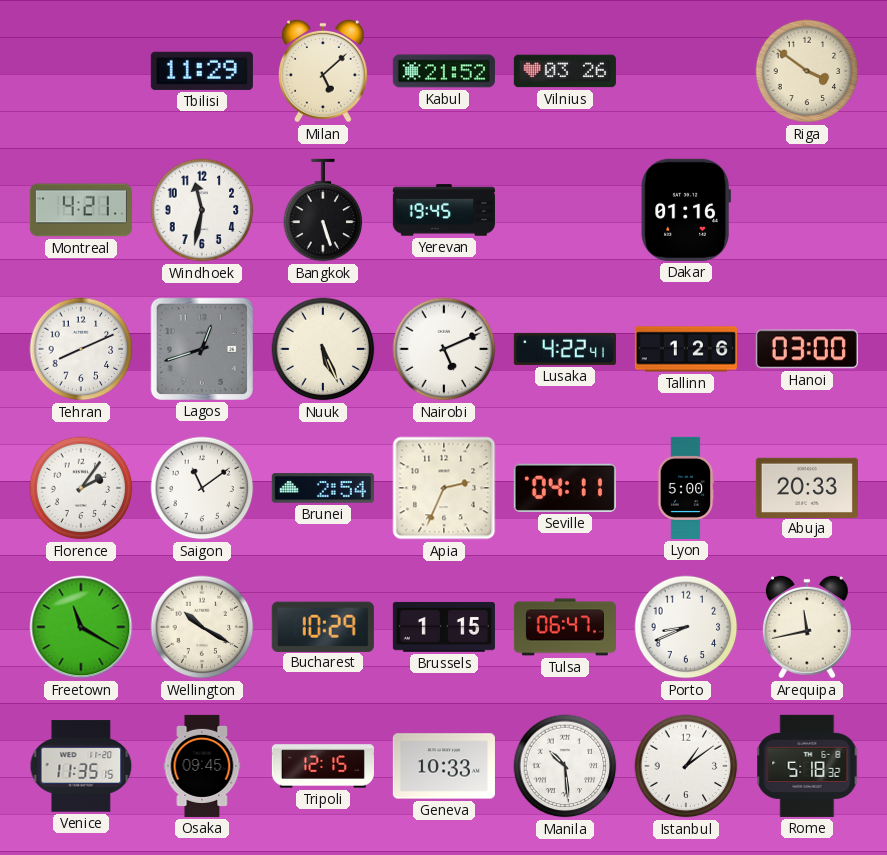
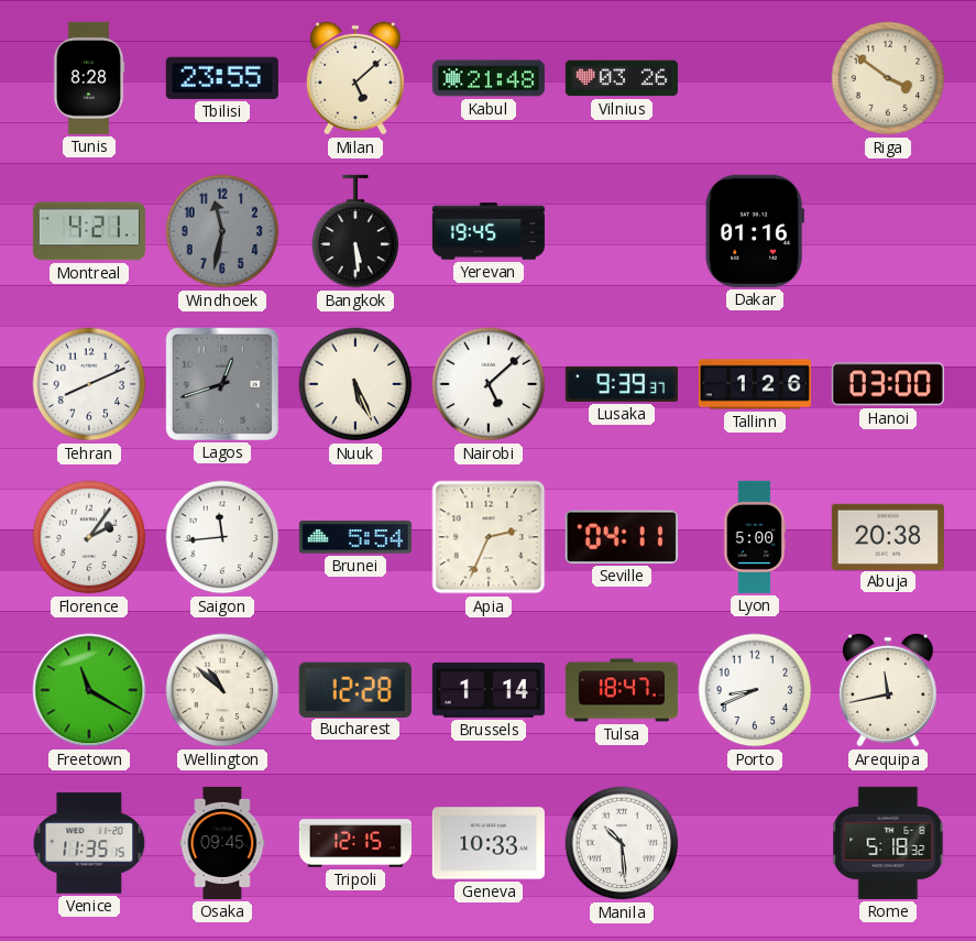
Tunis: none -> 8:28
Tbilisi: 11:29 -> 23:55
Kabul: 21:52 -> 21:48
Windhoek dial: white -> grey
Bangkok: 5:27 -> 5:29
Nairobi: 5:11 -> 5:08
Lusaka: 4:22 -> 9:39
Saigon: 11:09 -> 11:44
Brunei: 2:54 -> 5:54
Abuja: 20:33 -> 20:38
Wellington: 10:20 -> 10:52
Bucharest: 10:29 -> 12:28
Brussels: 1:15 -> 1:14
Tulsa: 06:47 -> 18:47
Istanbul: 1:09 -> none
